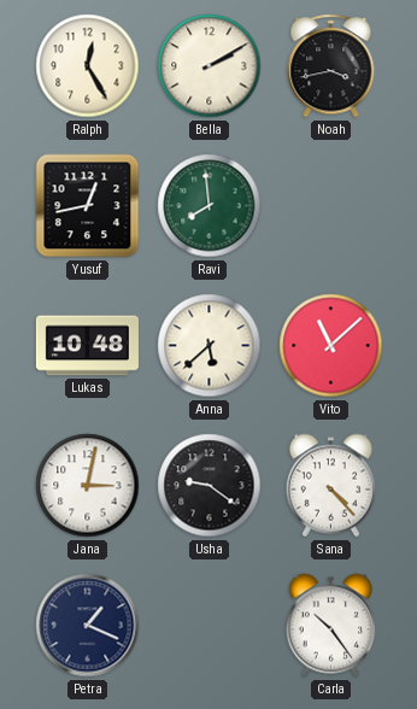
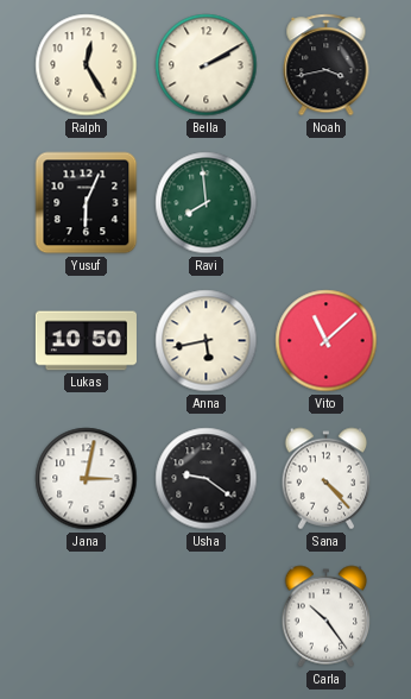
Yusuf: 12:43 -> 6:04
Lukas: 10:48 -> 10:50
Anna: 5:38 -> 5:43
Petra: 1:19 -> none
